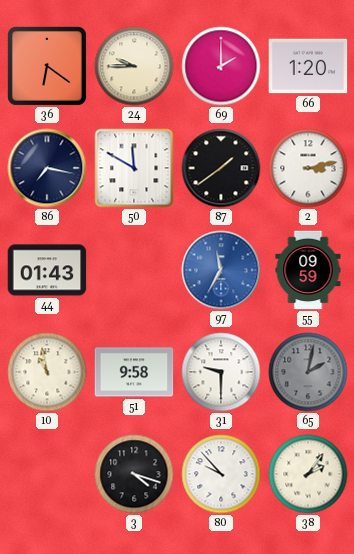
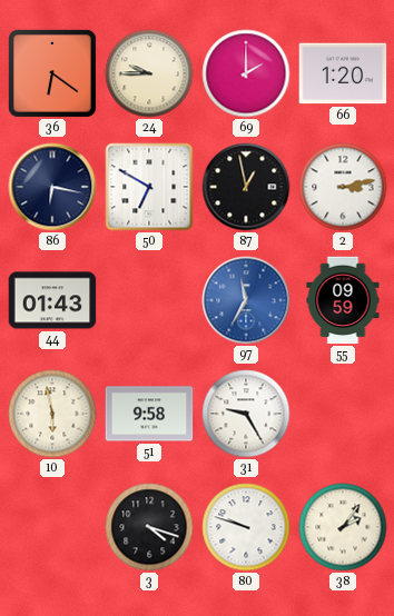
86: 7:17 -> 6:17
50: 11:50 -> 6:50
87: 1:39 -> 12:58
10: 10:58 -> 5:58
31: 9:30 -> 9:25
65: 2:02 -> none
80: 9:53 -> 9:48
